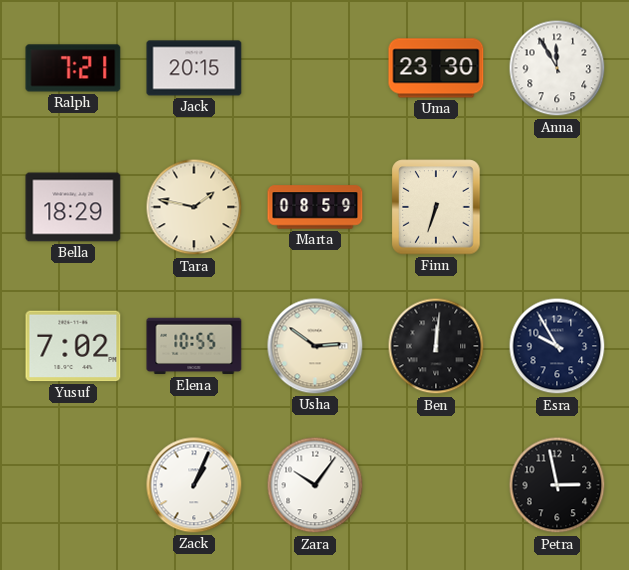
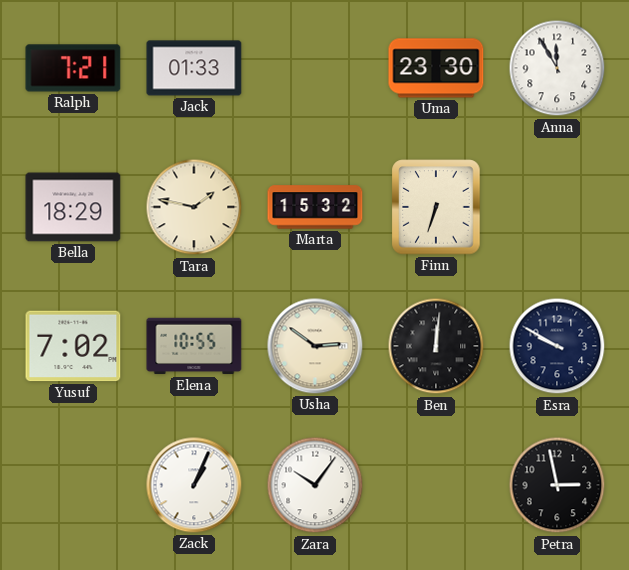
Jack: 20:15 -> 01:33
Marta: 08:59 -> 15:32
Esra: 9:55 -> 9:50
